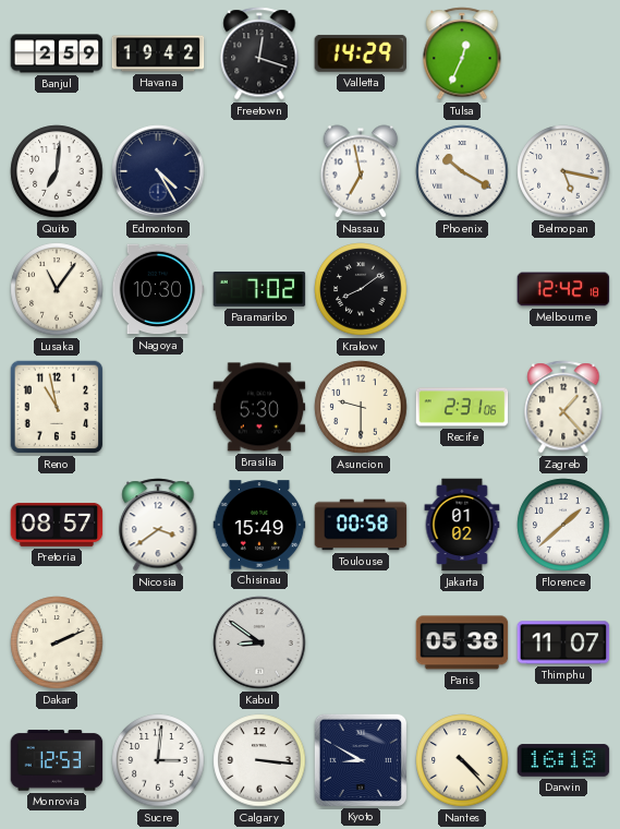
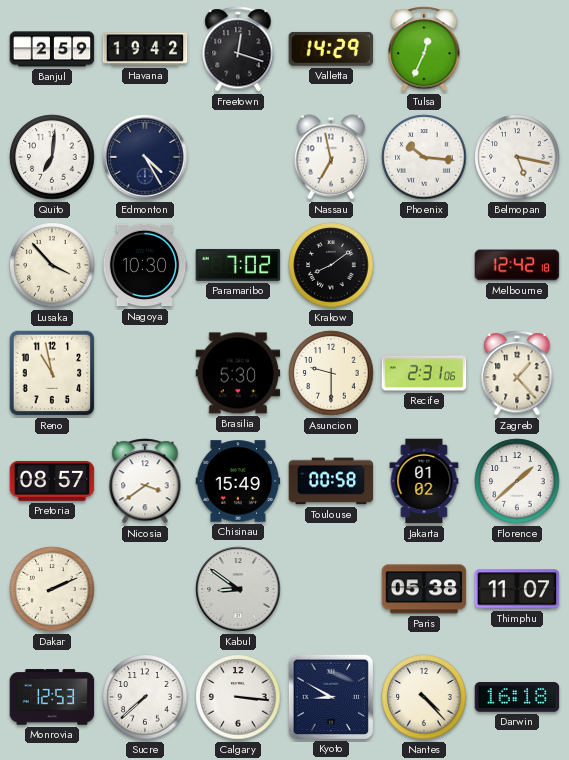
Phoenix: 10:20 -> 10:16
Lusaka: 11:06 -> 3:53
Sucre: 3:01 -> 7:38
